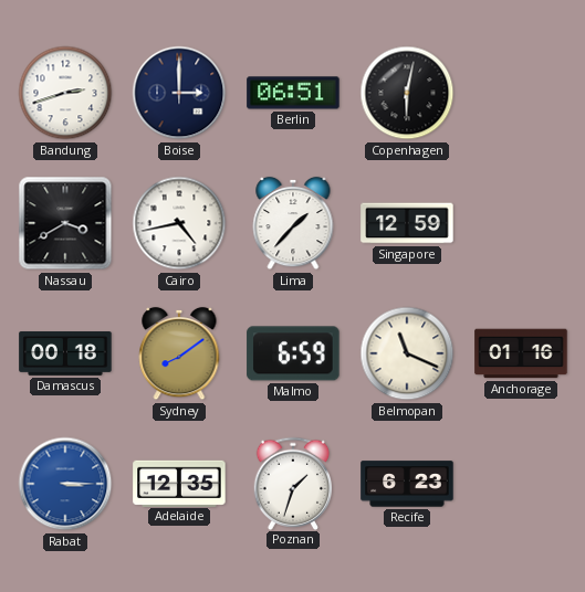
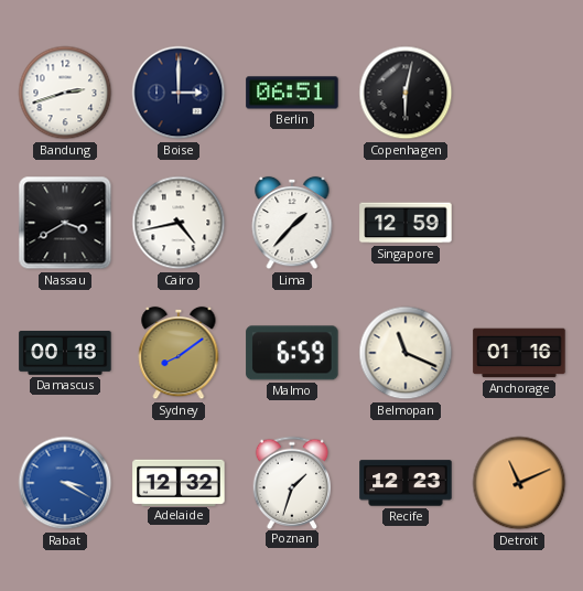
Rabat: 3:15 -> 3:20
Adelaide: 12:35 -> 12:32
Recife: 6:23 -> 12:23
Detroit: none -> 11:11
